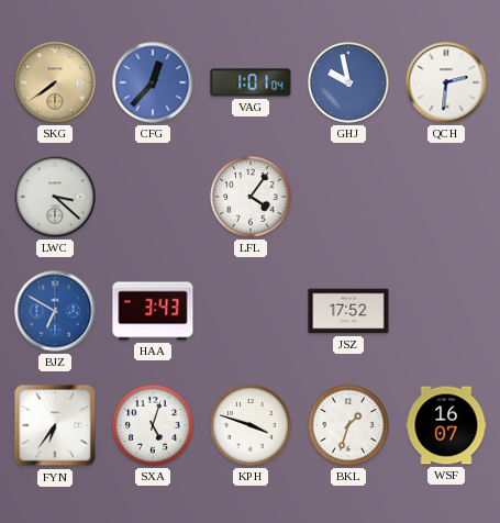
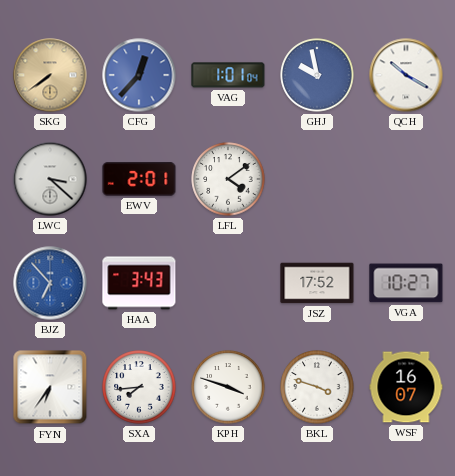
QCH: 2:31 -> 10:20
EWV: none -> 2:01
LFL: 4:06 -> 4:09
BJZ: 6:50 -> 6:53
VGA: none -> 10:27
SXA: 5:03 -> 7:44
BKL: 1:33 -> 3:48
